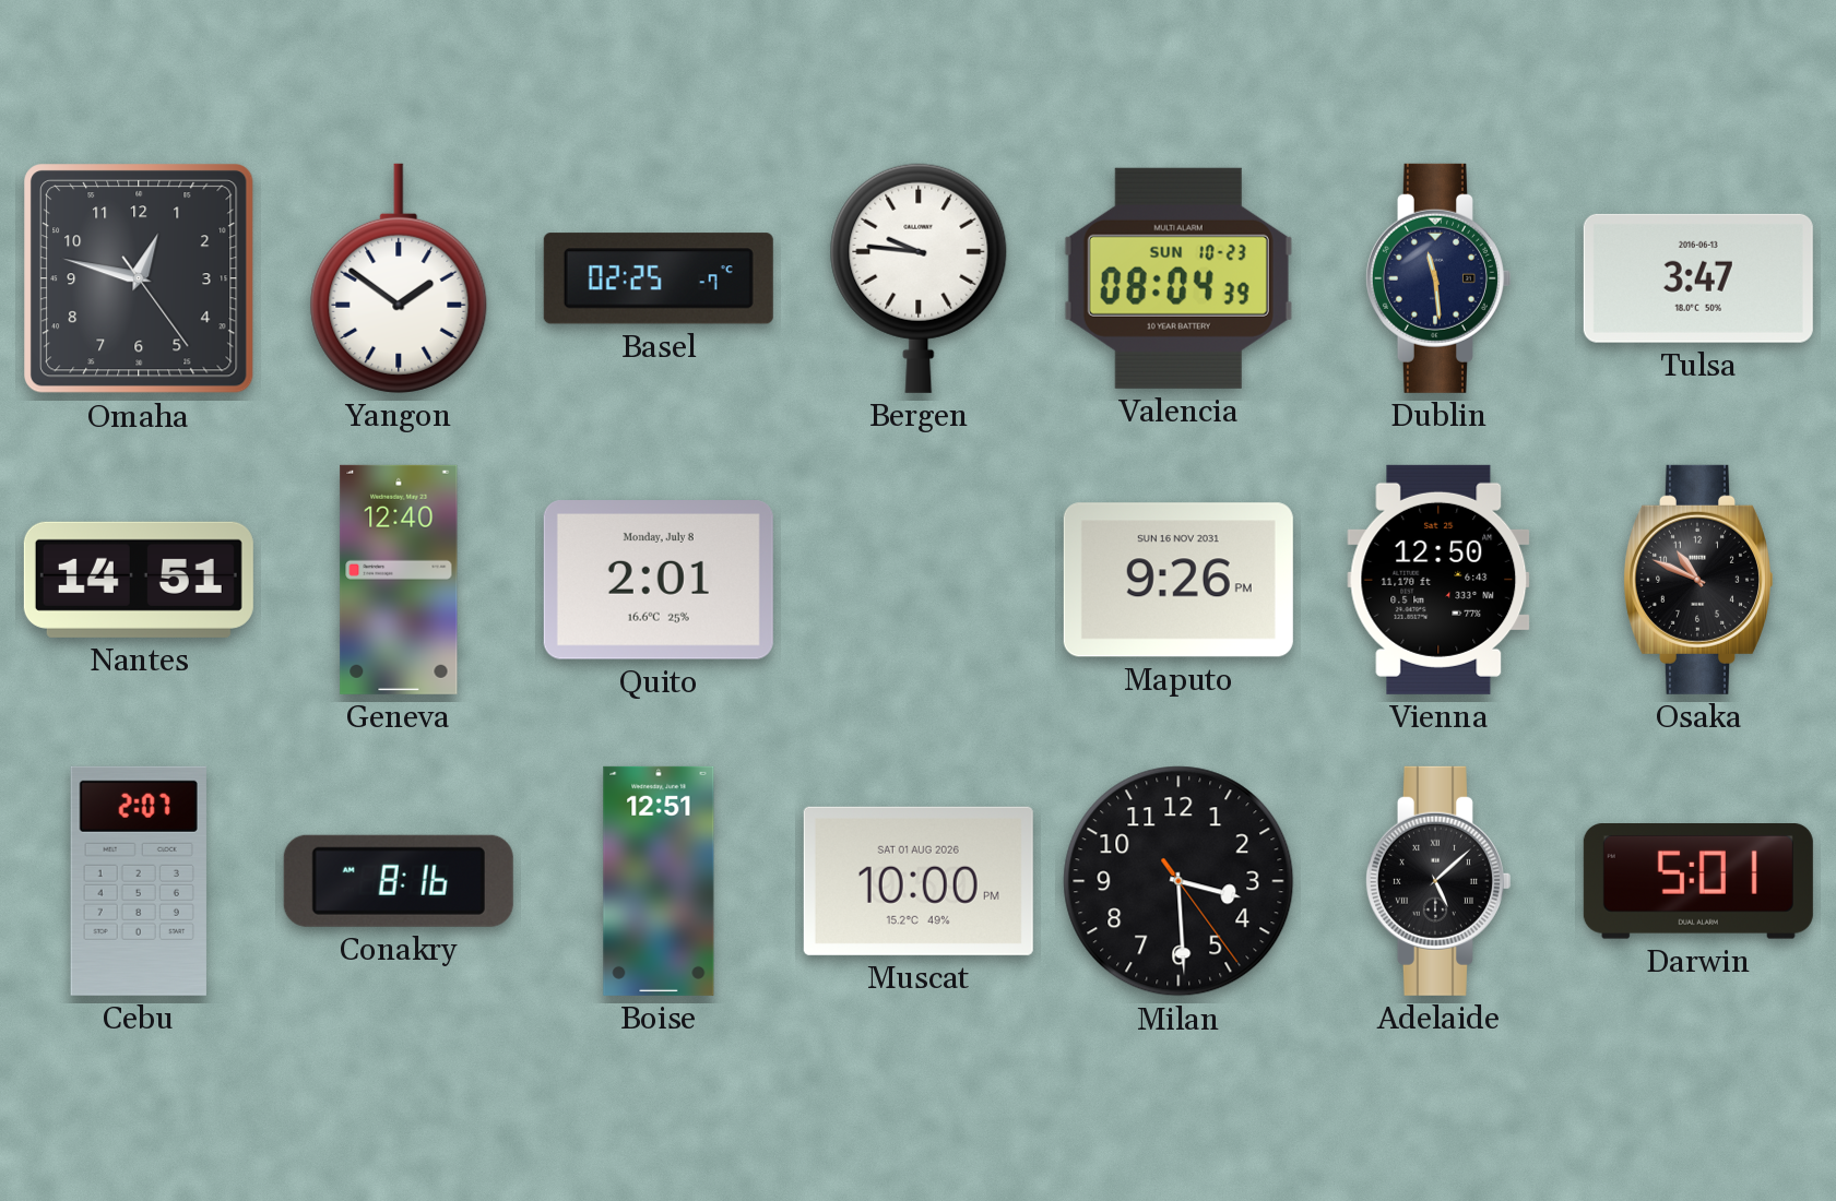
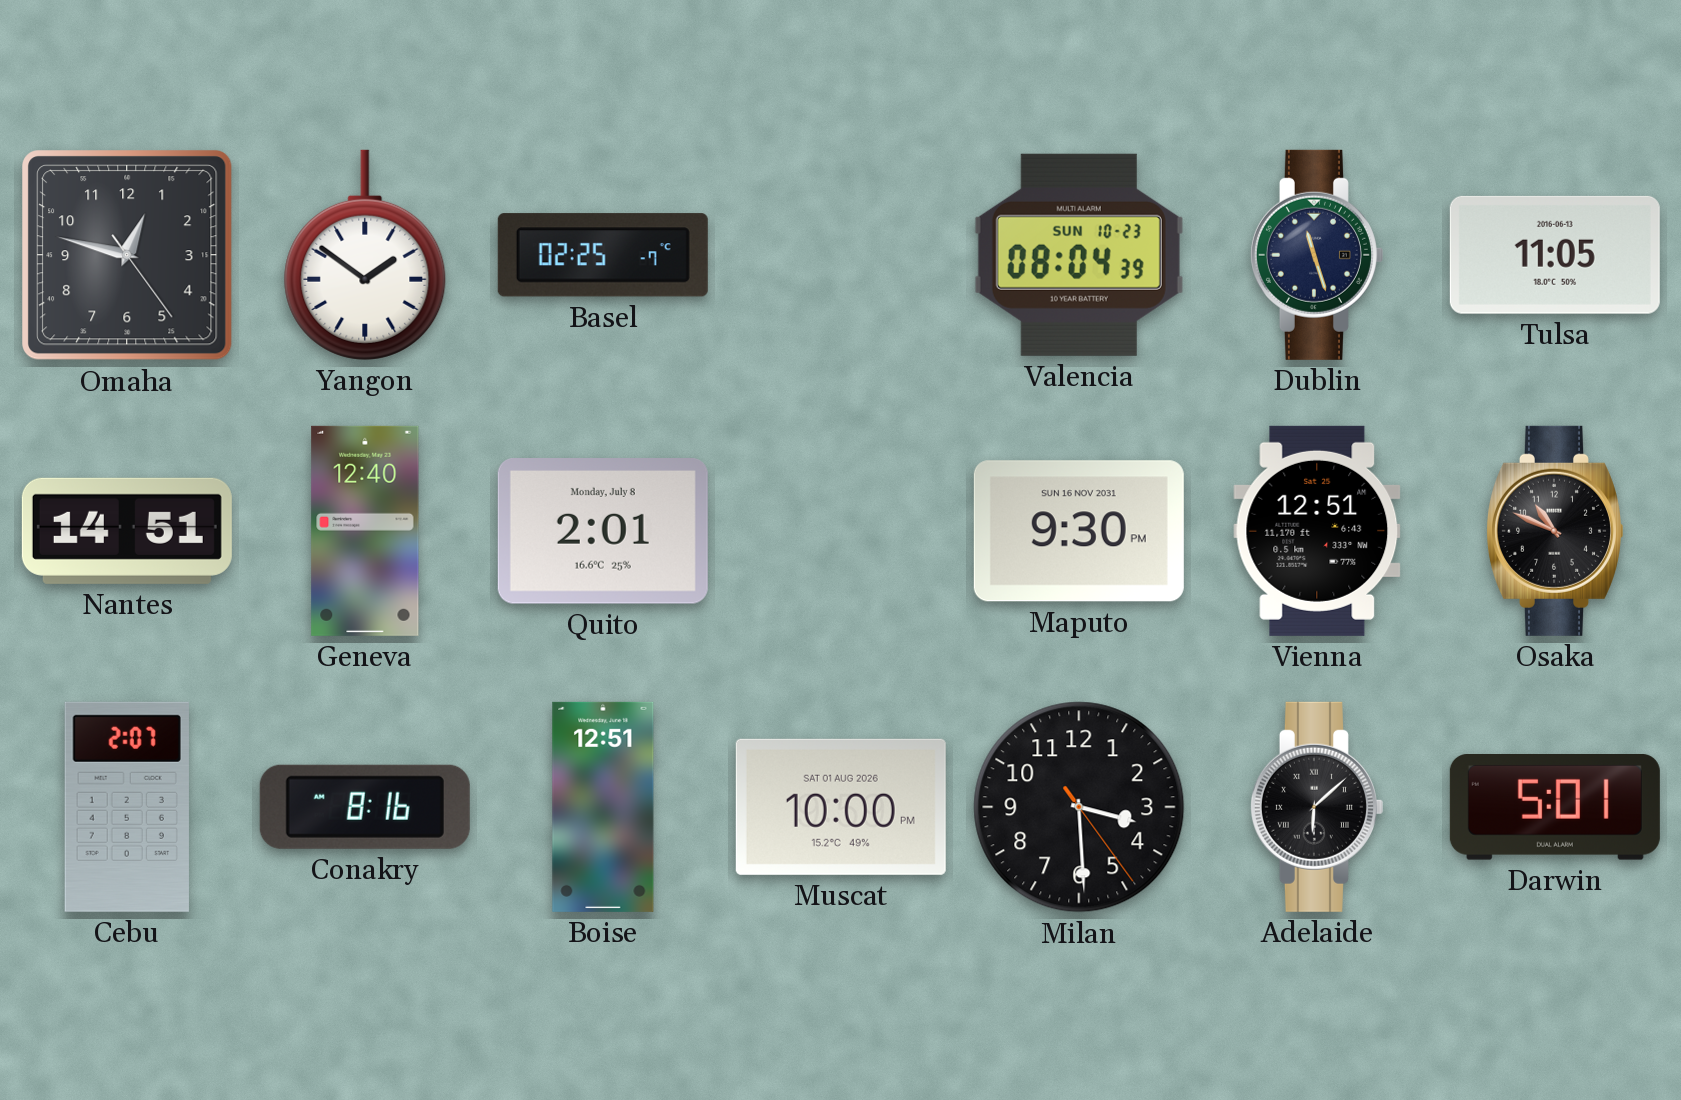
Bergen: 9:46 -> none
Dublin: 11:29 -> 11:27
Tulsa: 3:47 -> 11:05
Maputo: 9:26 -> 9:30
Vienna: 12:50 -> 12:51
Adelaide: 5:08 -> 6:08
